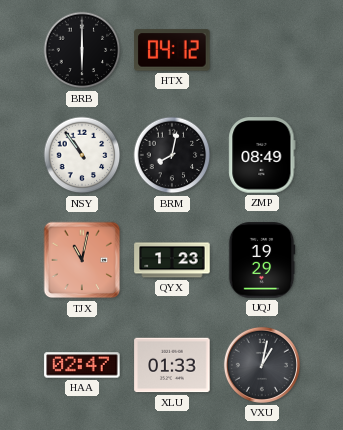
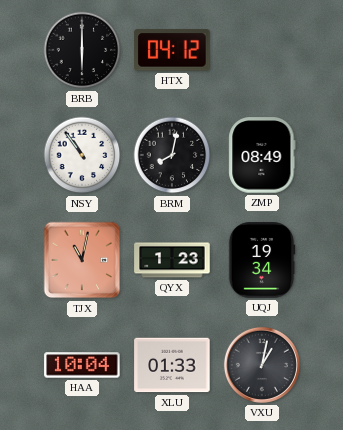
UQJ: 19:29 -> 19:34
HAA: 02:47 -> 10:04
